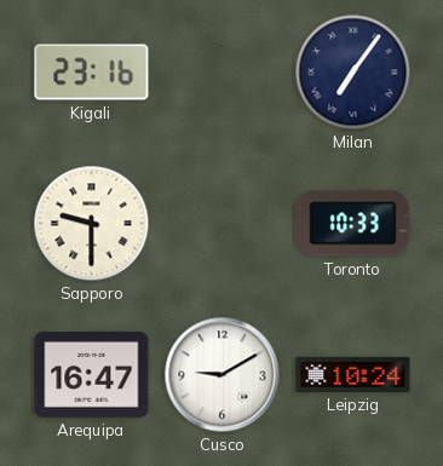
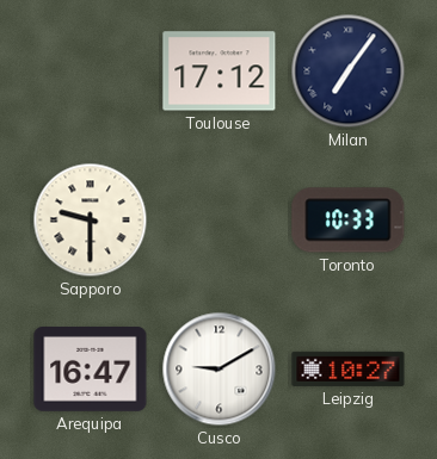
Kigali: 23:16 -> none
Toulouse: none -> 17:12
Leipzig: 10:24 -> 10:27
